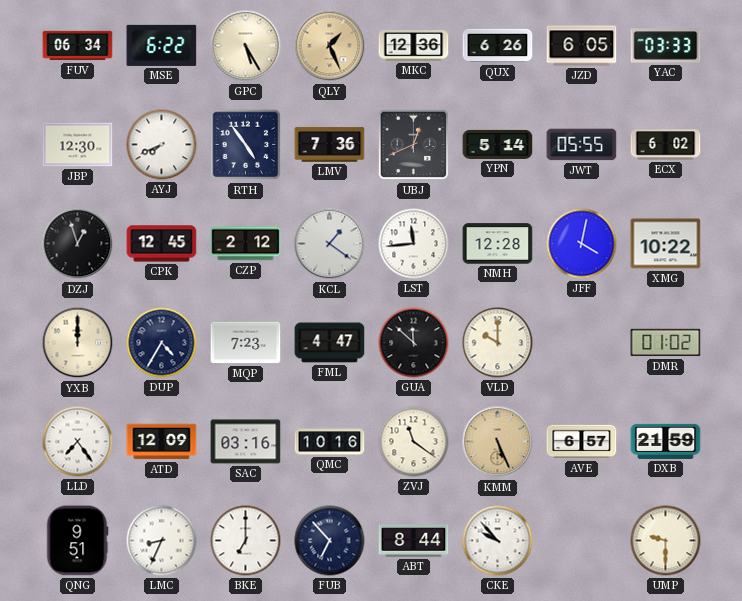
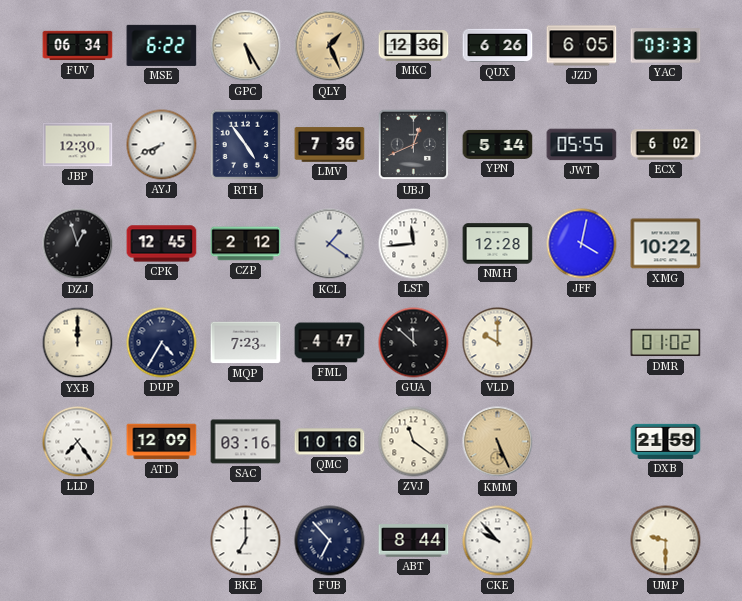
AVE: 6:57 -> none
QNG: 9:51 -> none
LMC: 8:34 -> none
